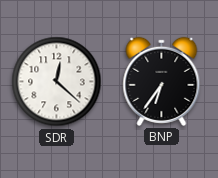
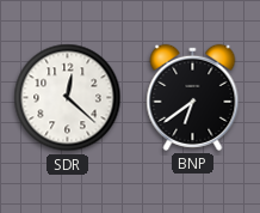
BNP: 6:36 -> 6:39
